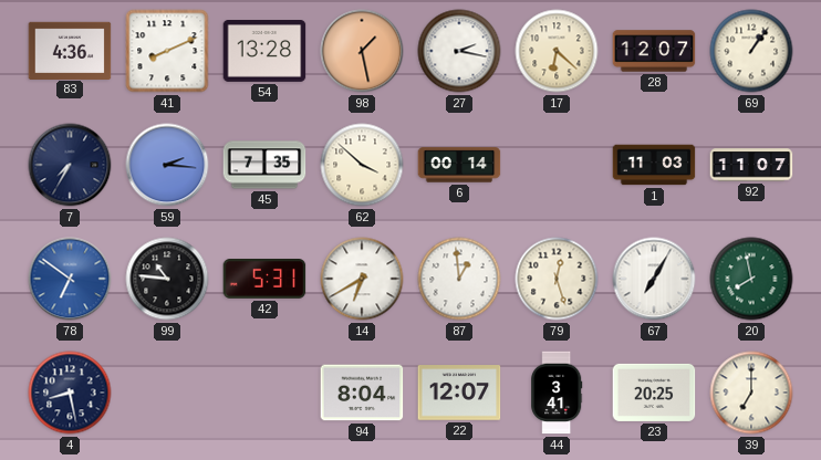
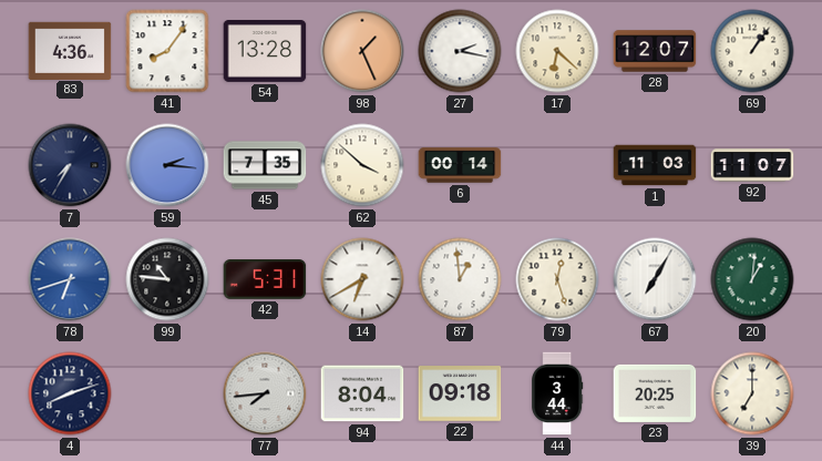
41: 8:11 -> 8:06
98: 1:28 -> 1:26
78: 6:51 -> 6:42
20: 7:58 -> 1:01
4: 8:28 -> 8:12
77: none -> 7:44
22: 12:07 -> 09:18
44: 3:41 -> 3:44
